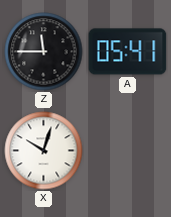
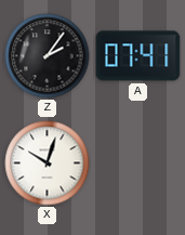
Z: 11:45 -> 2:06
A: 05:41 -> 07:41
